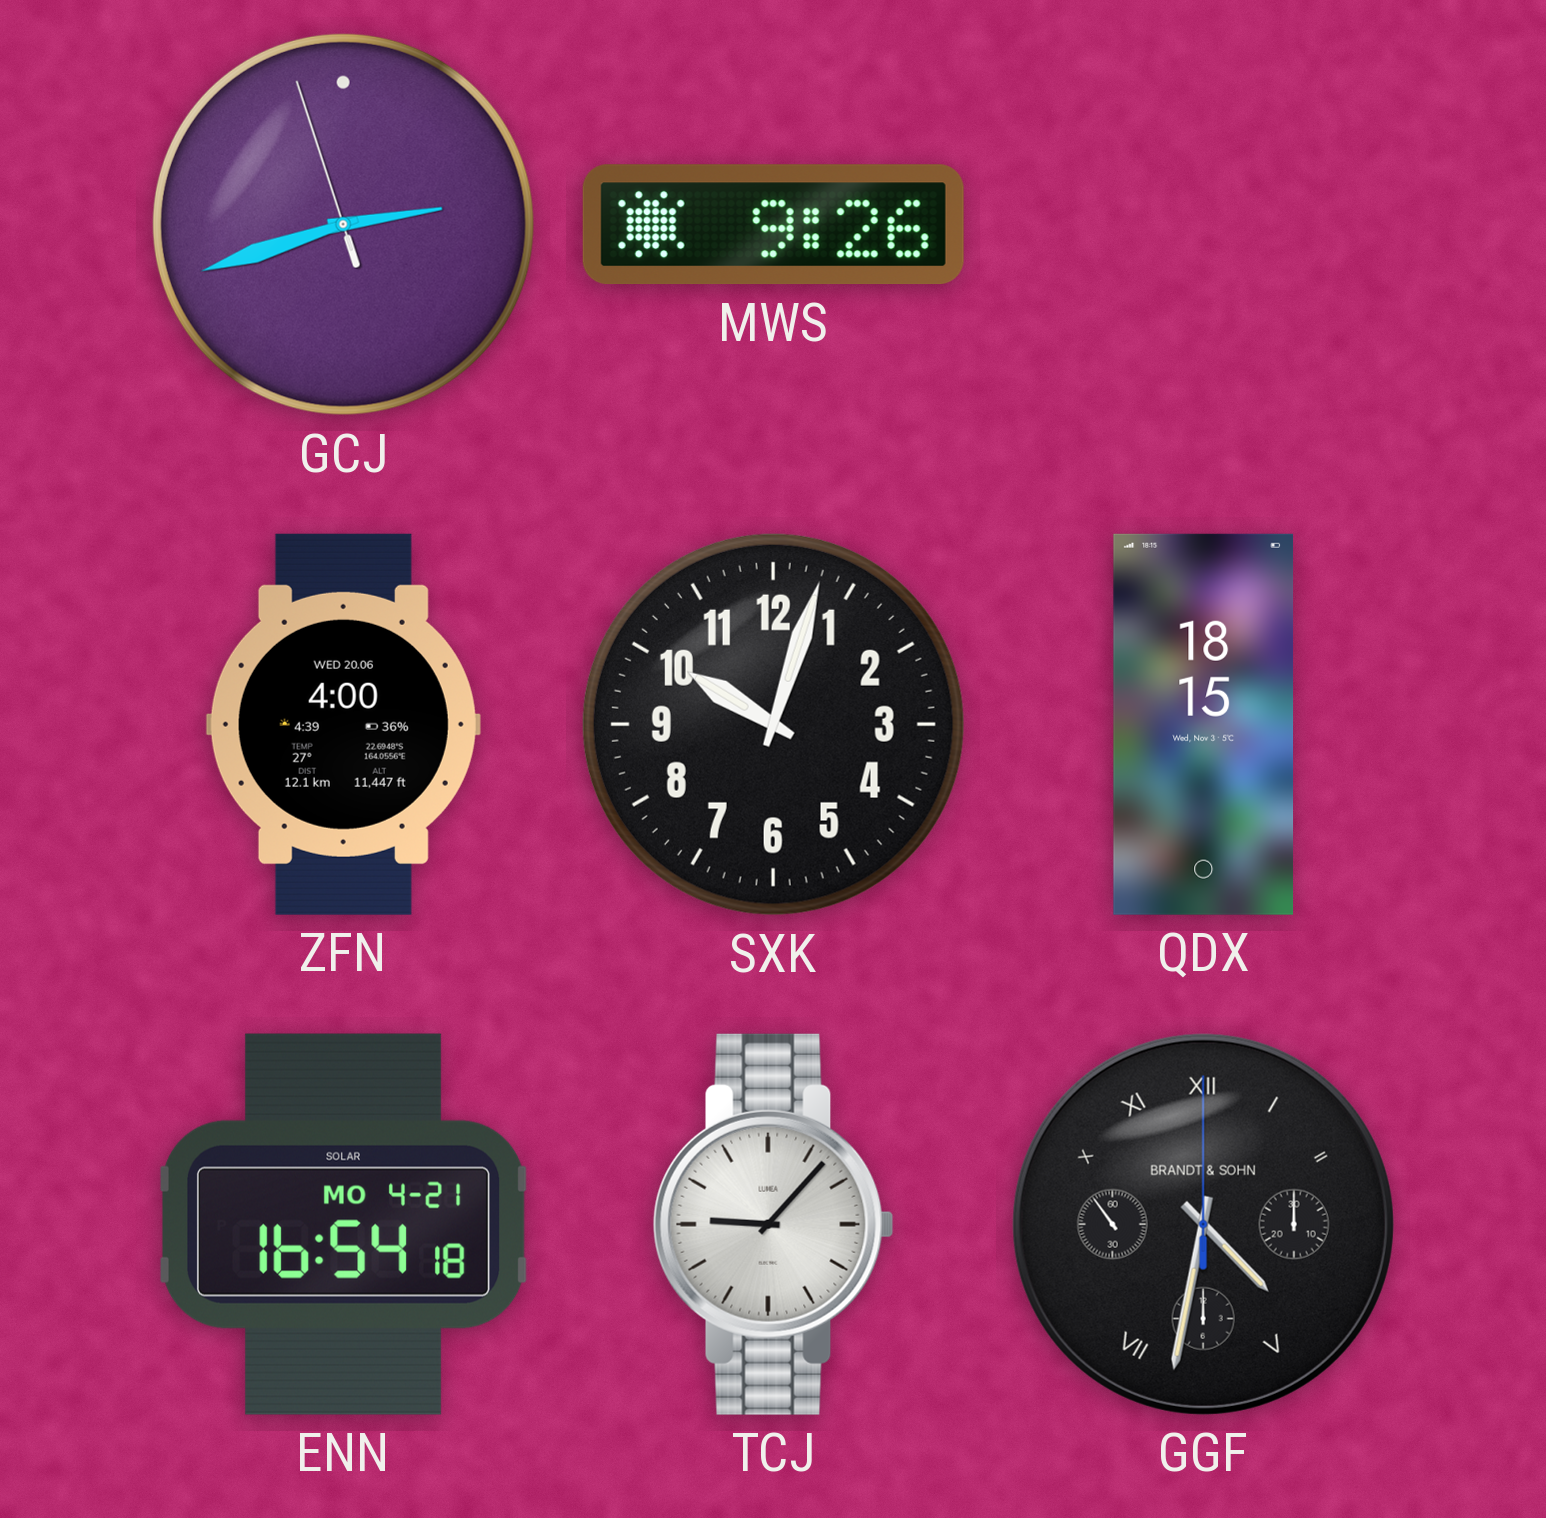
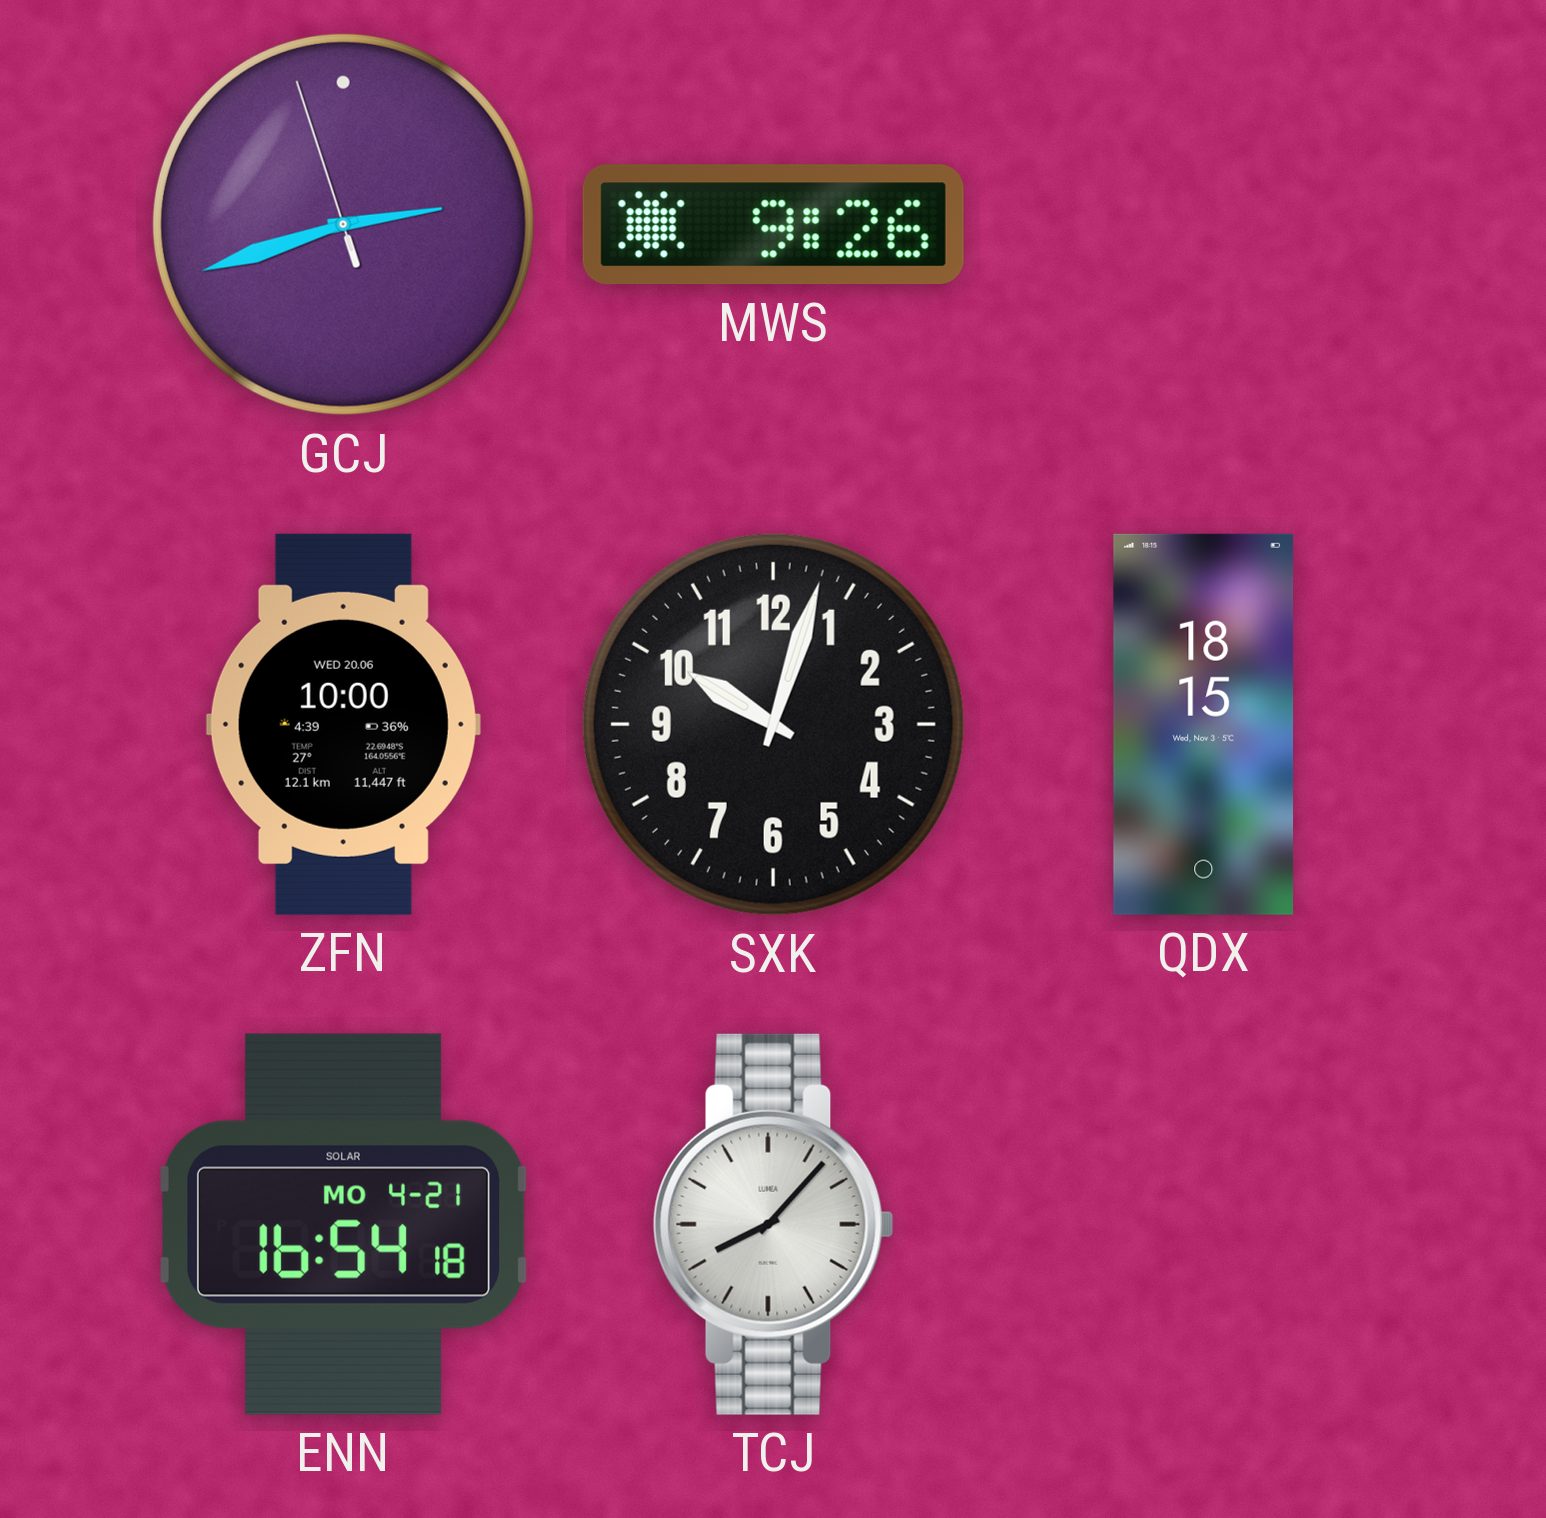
ZFN: 4:00 -> 10:00
TCJ: 9:07 -> 8:07
GGF: 4:31 -> none
